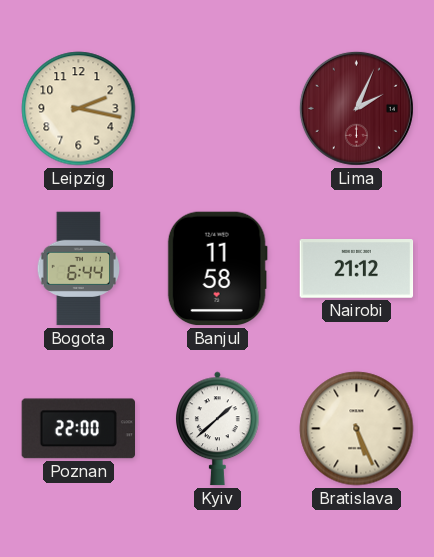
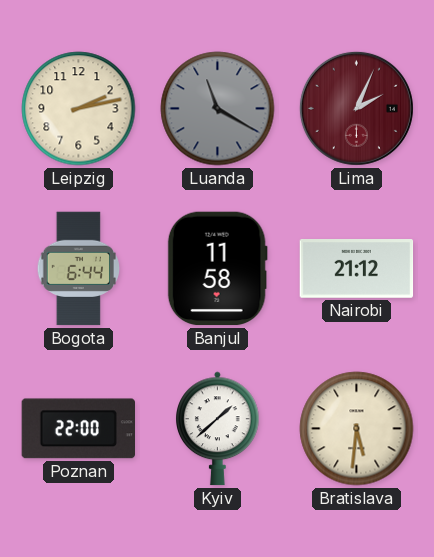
Leipzig: 2:17 -> 2:13
Luanda: none -> 11:20
Bratislava: 5:26 -> 5:31
